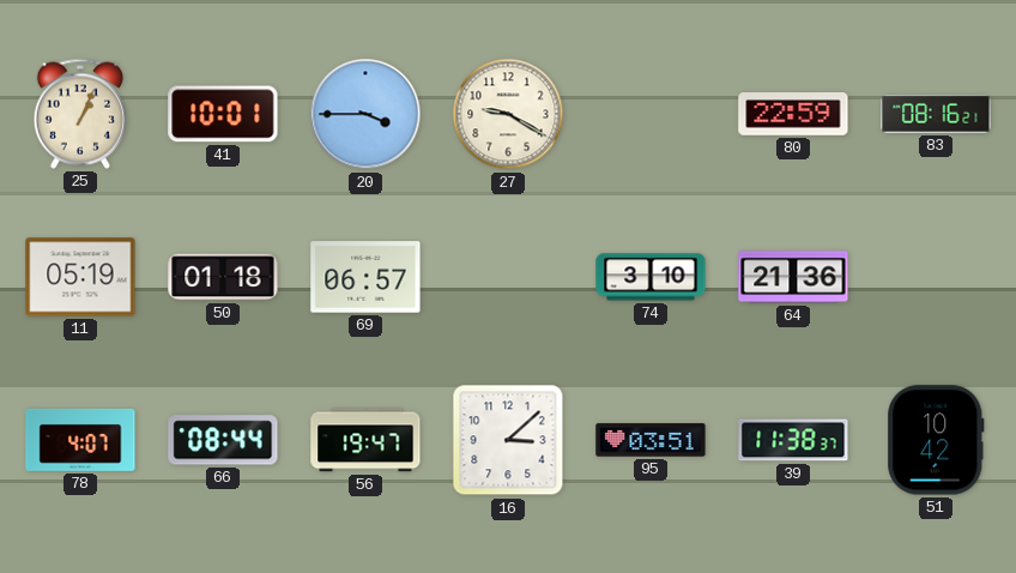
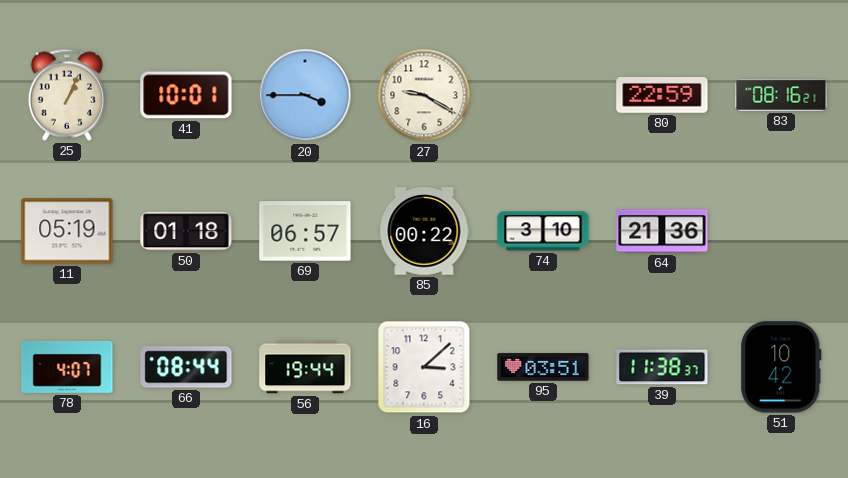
85: none -> 00:22
56: 19:47 -> 19:44
